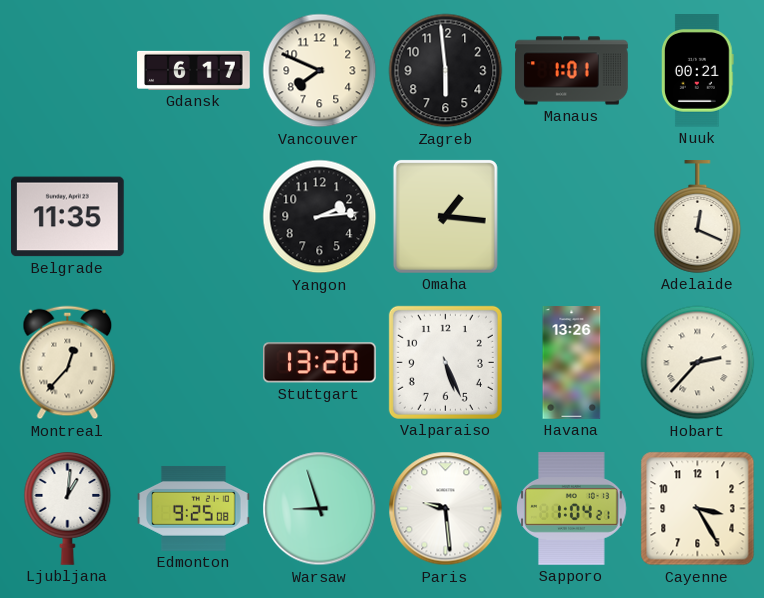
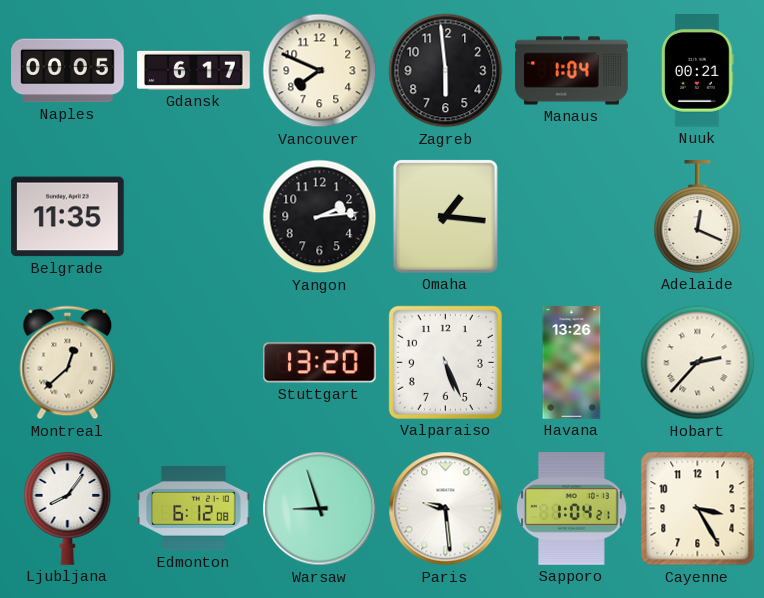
Naples: none -> 00:05
Manaus: 1:01 -> 1:04
Montreal: 12:37 -> 12:38
Ljubljana: 1:01 -> 8:06
Edmonton: 9:25 -> 6:12
